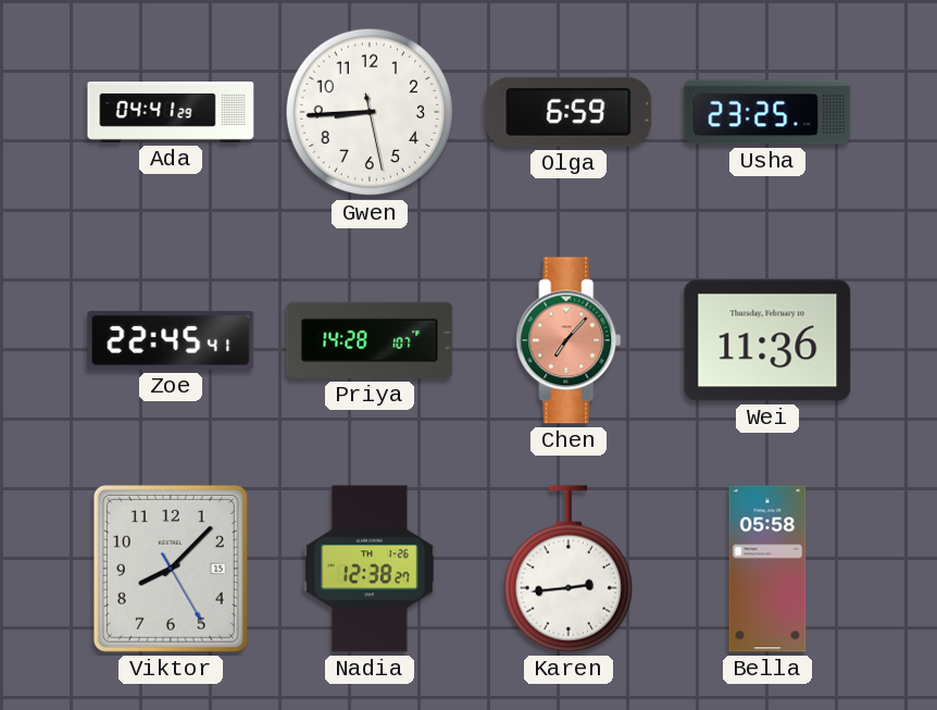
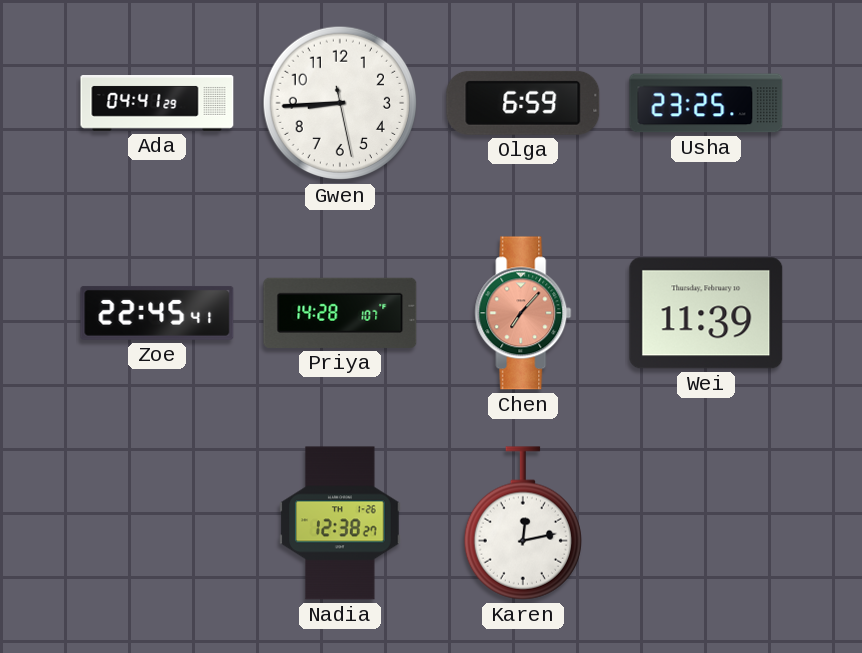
Wei: 11:36 -> 11:39
Viktor: 8:07 -> none
Karen: 2:44 -> 12:13
Bella: 05:58 -> none
